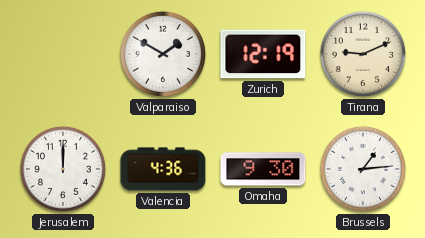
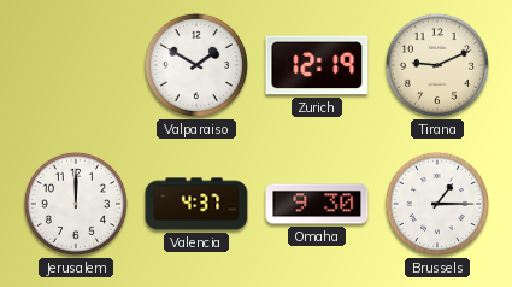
Valencia: 4:36 -> 4:37
Brussels: 1:14 -> 1:15
